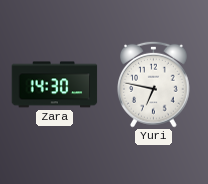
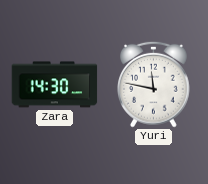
Yuri: 6:47 -> 11:47
